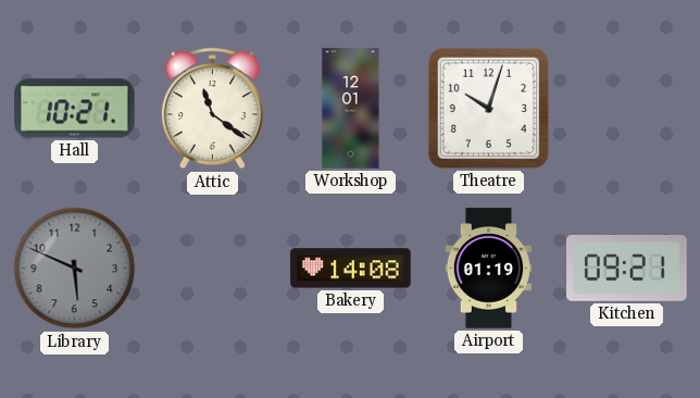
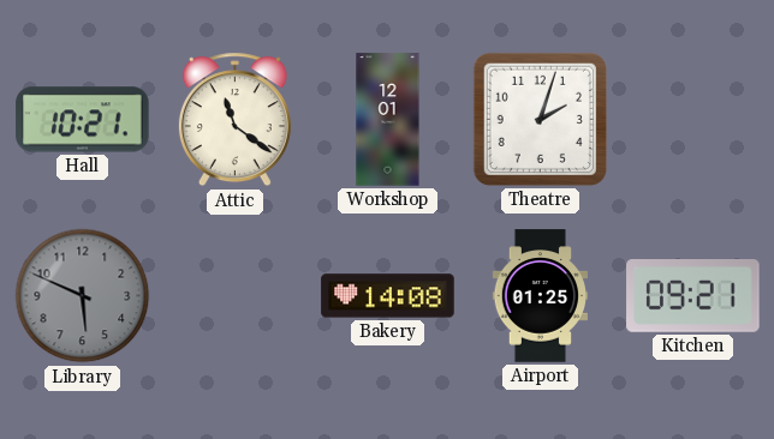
Theatre: 10:03 -> 2:03
Airport: 01:19 -> 01:25
